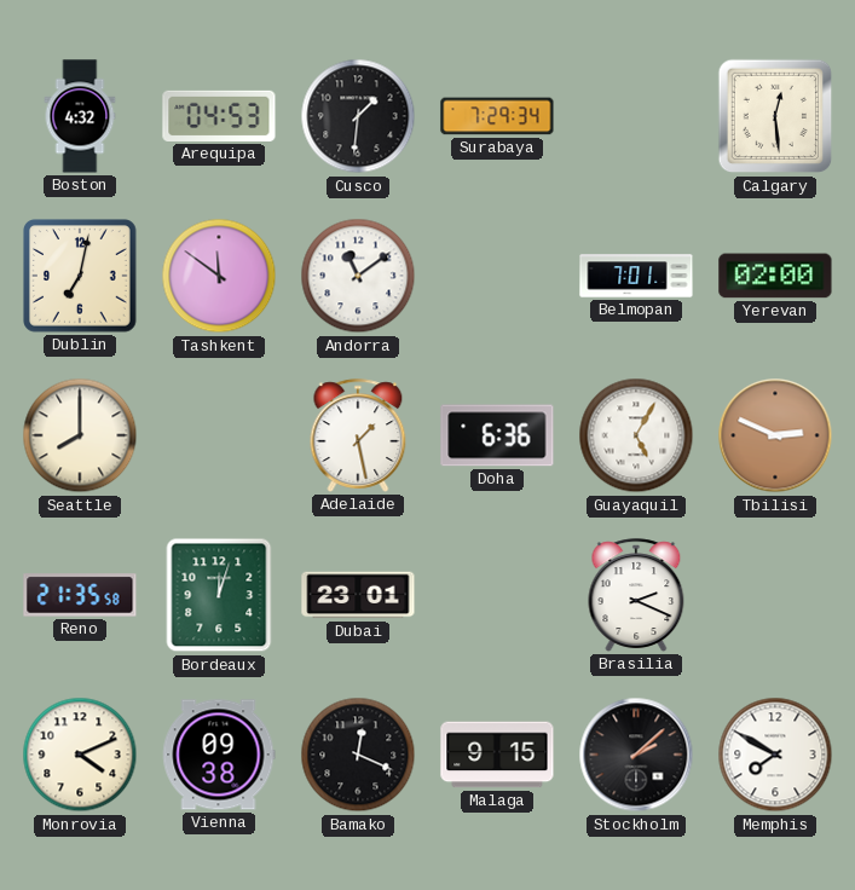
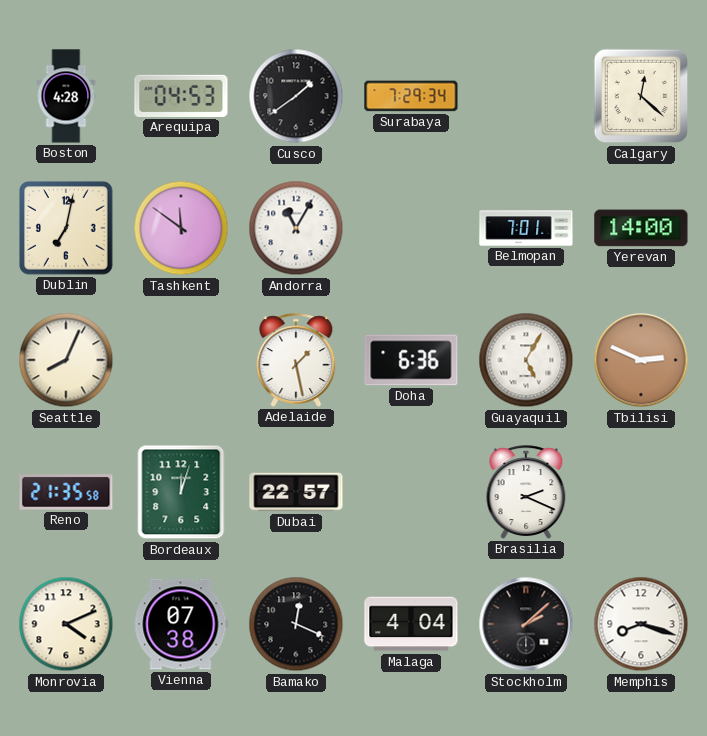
Boston: 4:32 -> 4:28
Cusco: 1:31 -> 1:39
Calgary: 12:29 -> 12:22
Andorra: 11:09 -> 11:05
Yerevan: 02:00 -> 14:00
Seattle: 8:00 -> 8:04
Dubai: 23:01 -> 22:57
Vienna: 09:38 -> 07:38
Malaga: 9:15 -> 4:04
Memphis: 7:50 -> 8:18
